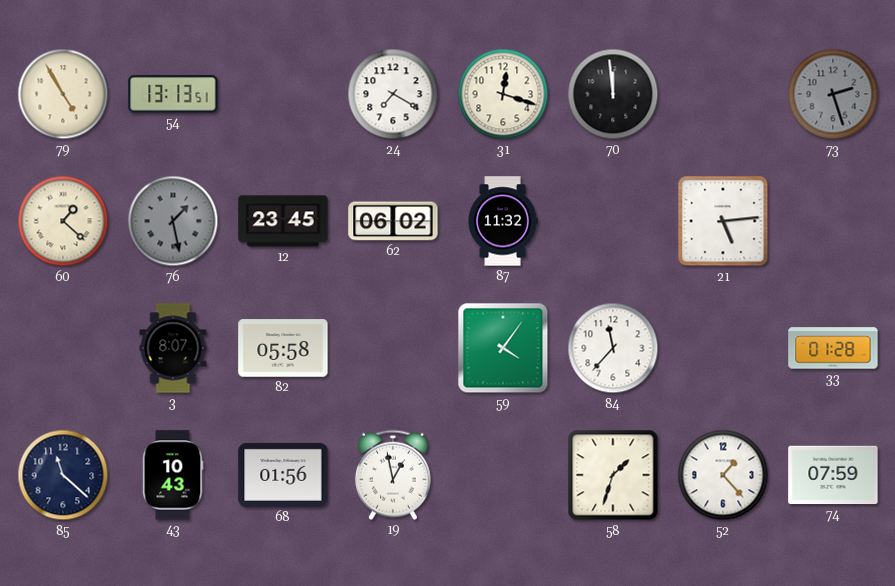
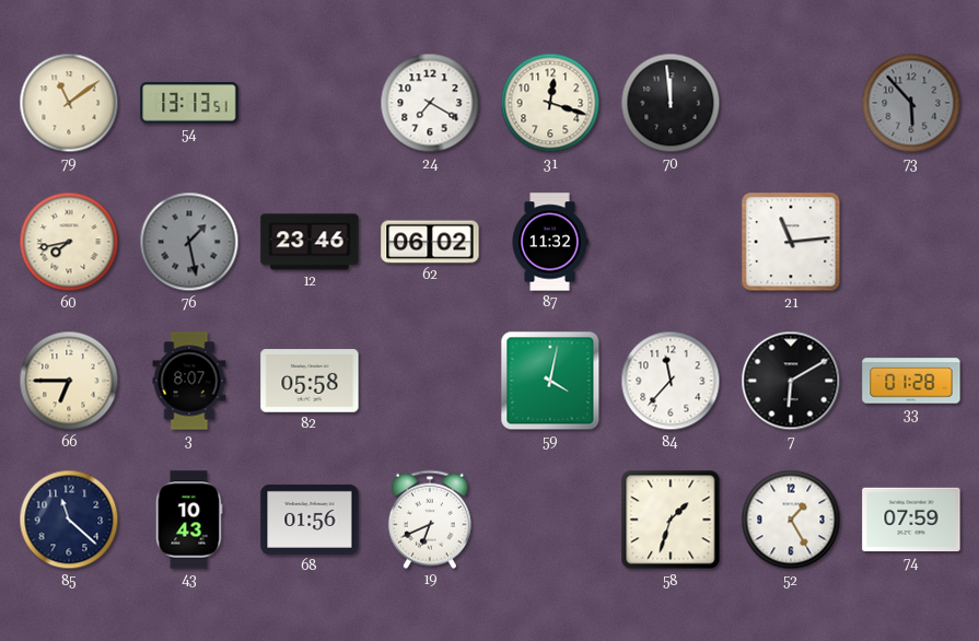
79: 4:55 -> 11:09
73: 2:27 -> 5:53
60: 1:22 -> 7:43
12: 23:45 -> 23:46
21: 5:14 -> 11:14
66: none -> 6:45
59: 4:06 -> 4:02
7: none -> 6:10
19: 12:58 -> 6:41
52: 1:23 -> 1:25
